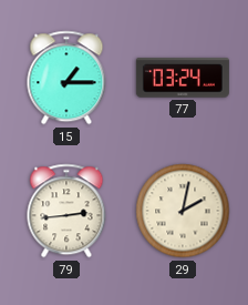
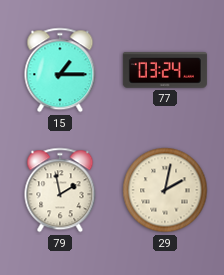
79: 2:44 -> 1:58
